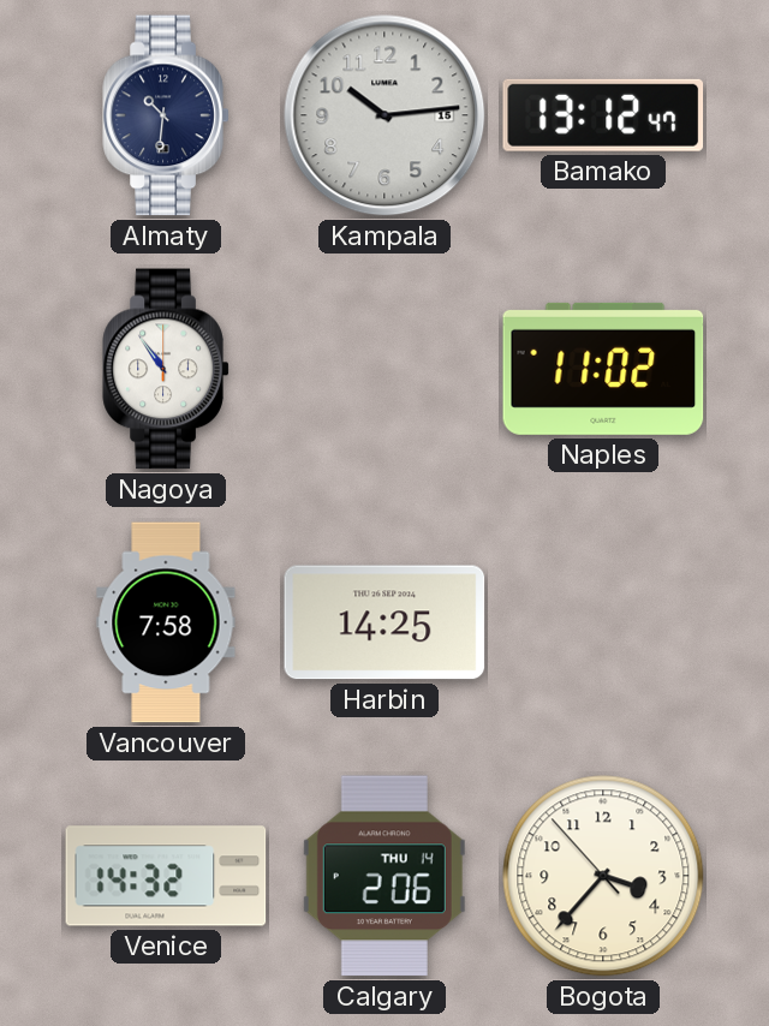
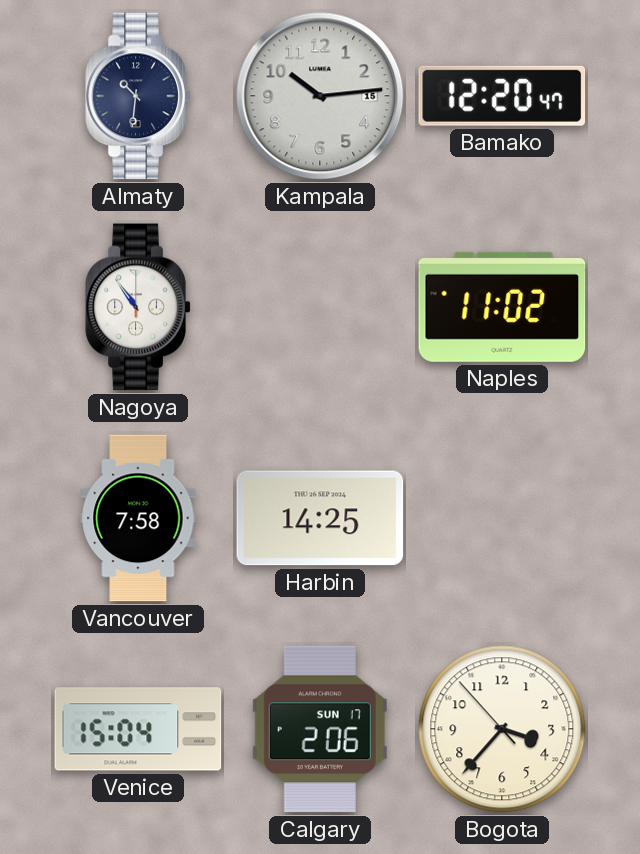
Bamako: 13:12 -> 12:20
Venice: 14:32 -> 15:04
Calgary date: THU 14 -> SUN 17
